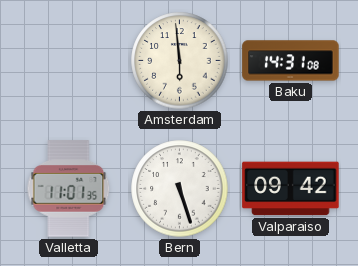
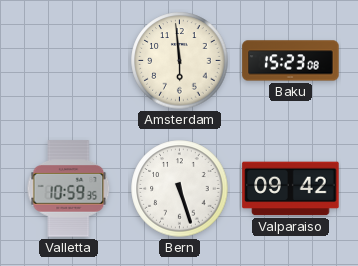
Baku: 14:31 -> 15:23
Valletta: 11:01 -> 10:59
